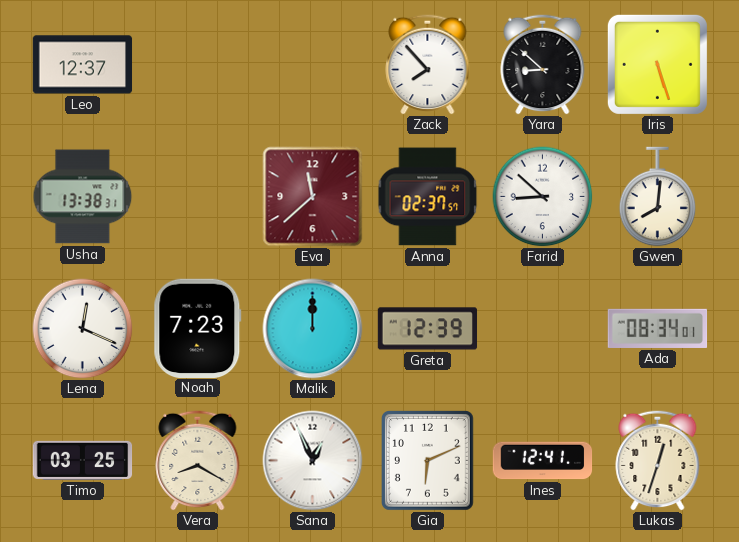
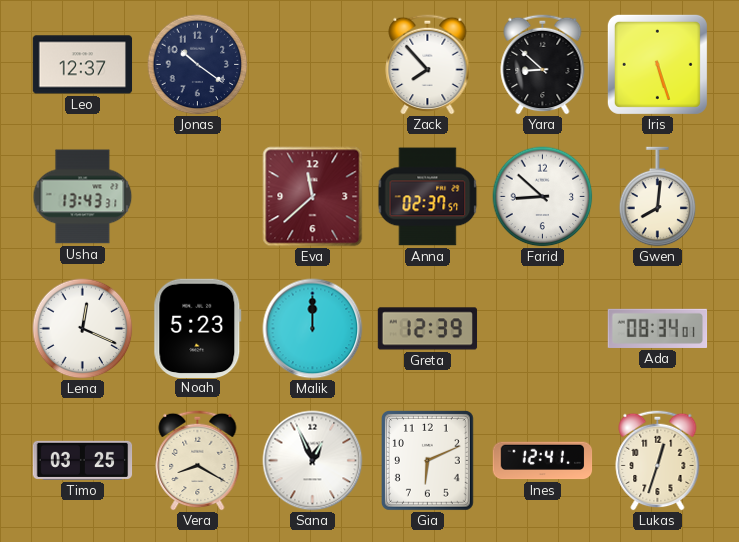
Jonas: none -> 10:21
Usha: 13:38 -> 13:43
Noah: 7:23 -> 5:23
